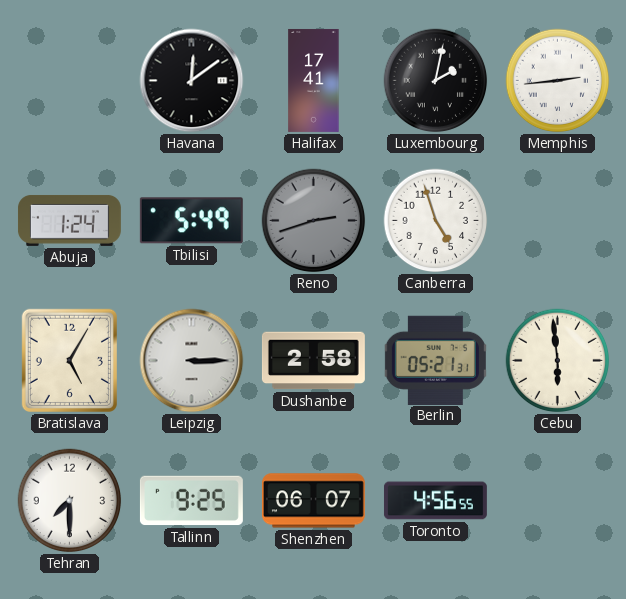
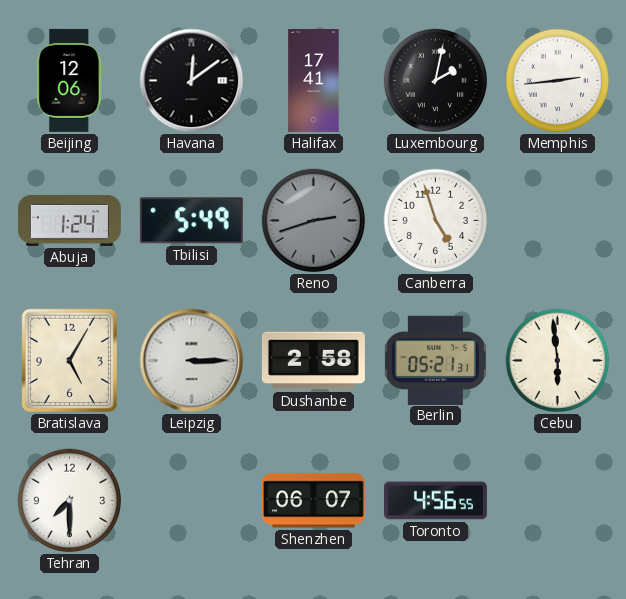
Beijing: none -> 12:06
Tallinn: 9:25 -> none
